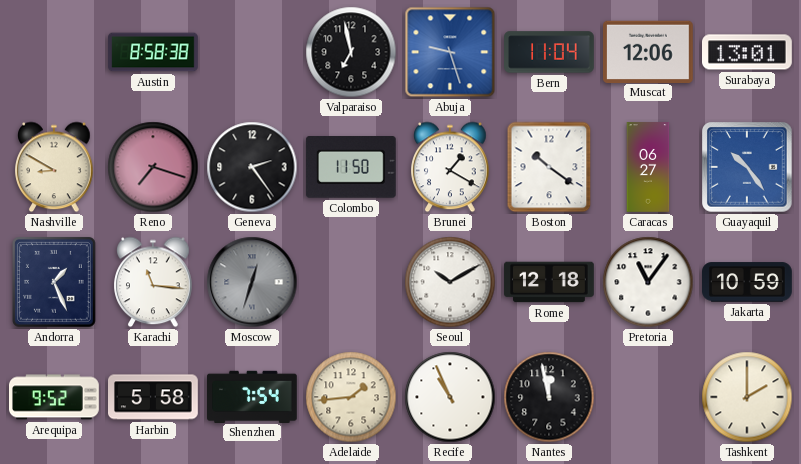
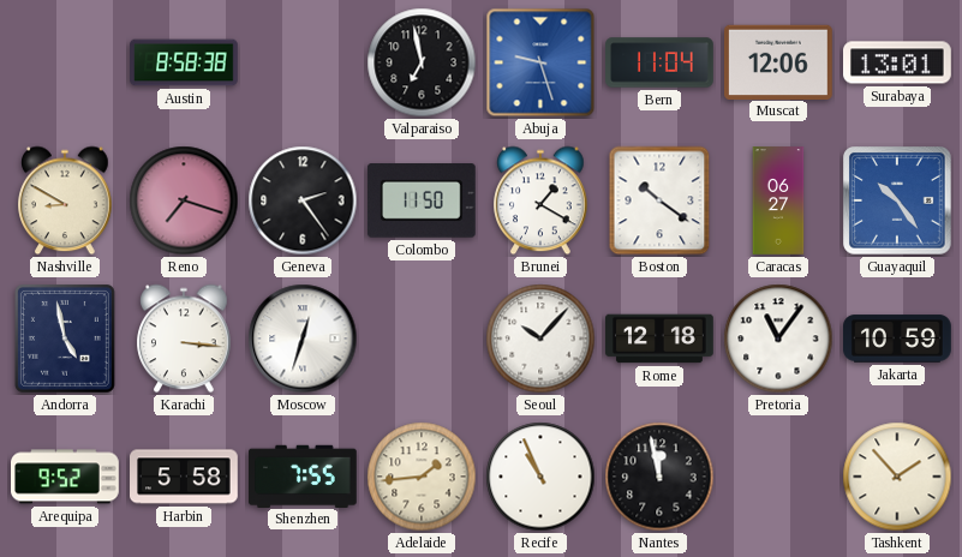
Andorra: 1:26 -> 4:58
Karachi: 11:16 -> 3:16
Moscow dial: grey -> white
Seoul: 10:10 -> 10:07
Shenzhen: 7:54 -> 7:55
Tashkent: 2:00 -> 1:53
